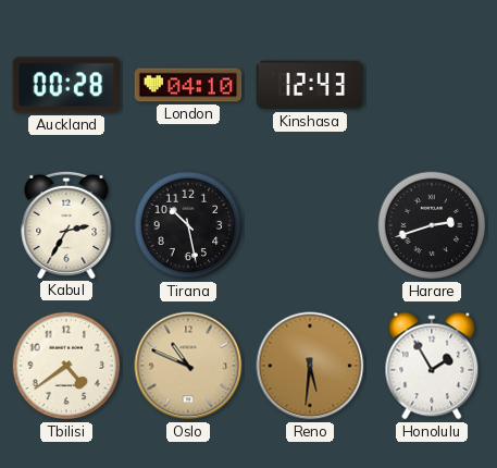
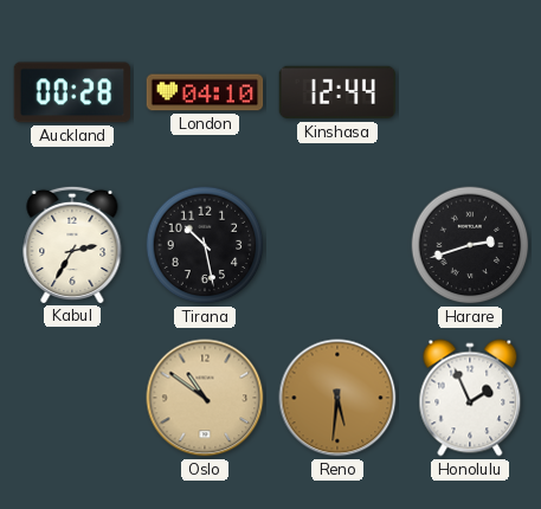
Kinshasa: 12:43 -> 12:44
Tbilisi: 4:39 -> none
Oslo: 10:49 -> 10:51
Honolulu: 1:55 -> 1:56
